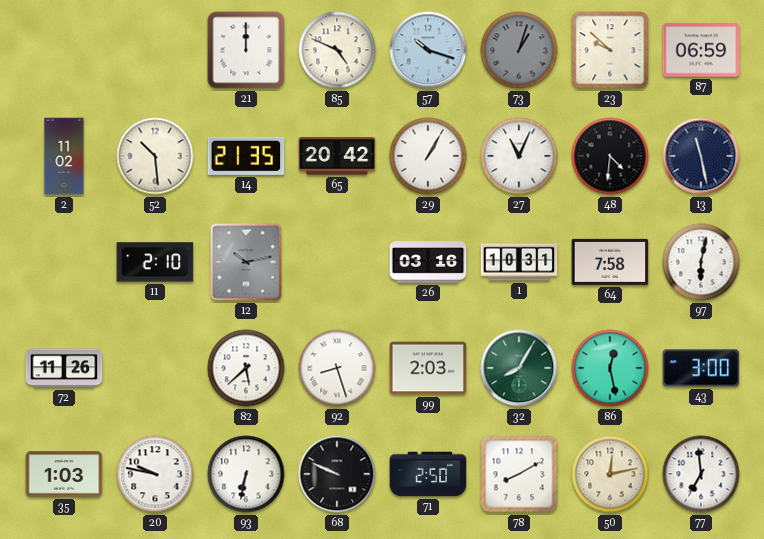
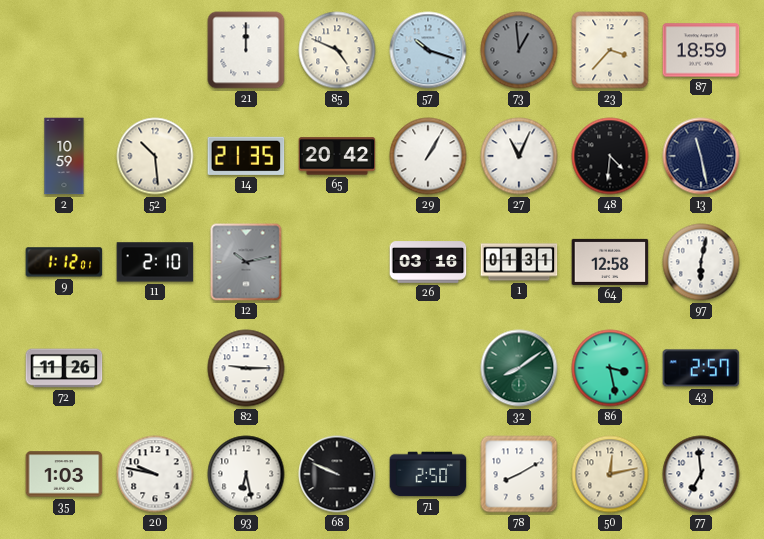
73: 1:03 -> 12:59
23: 9:52 -> 3:37
87: 06:59 -> 18:59
2: 11:02 -> 10:59
9: none -> 1:12
1: 10:31 -> 01:31
64: 7:58 -> 12:58
82: 5:38 -> 9:15
92: 8:27 -> none
99: 2:03 -> none
32: 8:05 -> 8:09
86: 12:28 -> 3:28
43: 3:00 -> 2:57
93: 6:32 -> 6:28
